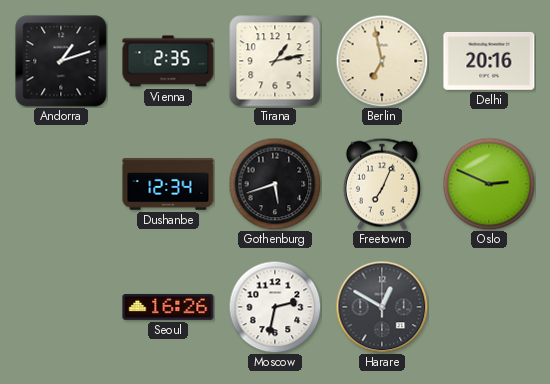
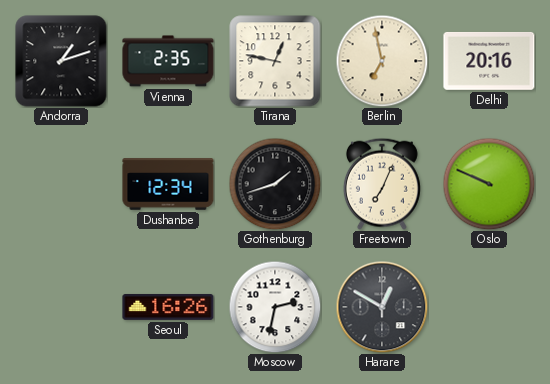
Tirana: 1:13 -> 12:47
Gothenburg: 5:42 -> 1:42
Oslo: 2:49 -> 9:49
